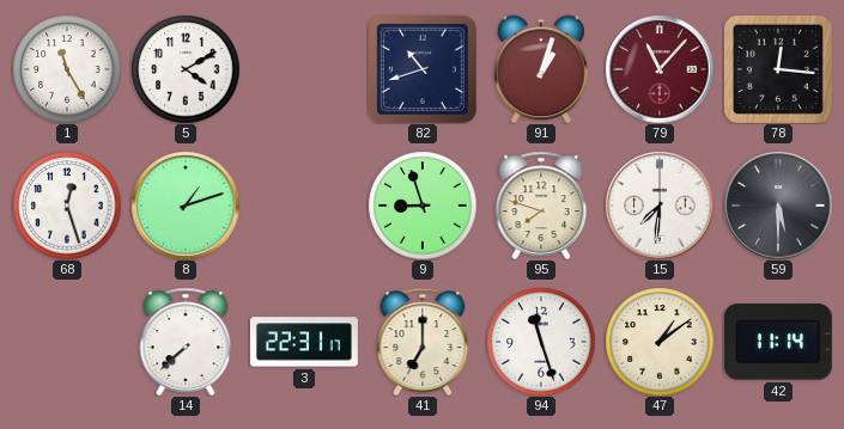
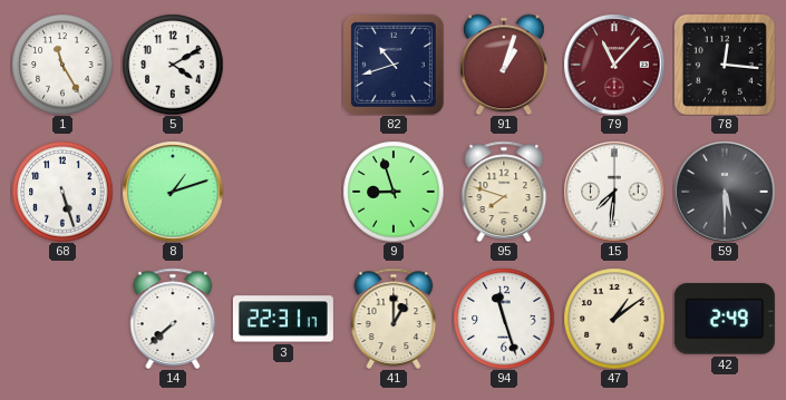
68: 12:27 -> 5:27
41: 7:00 -> 1:00
42: 11:14 -> 2:49
